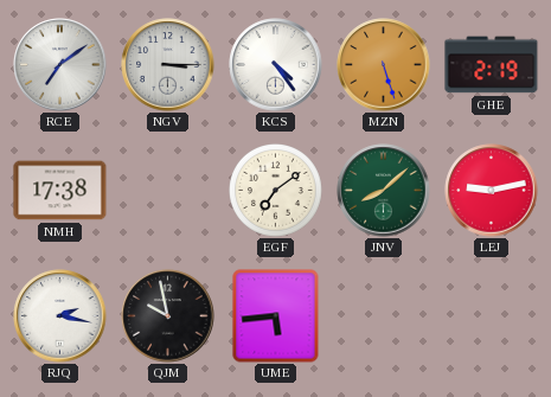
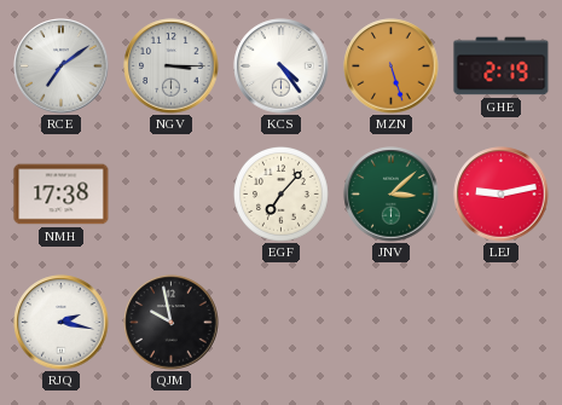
EGF: 7:09 -> 7:07
JNV: 8:08 -> 3:08
UME: 5:44 -> none
